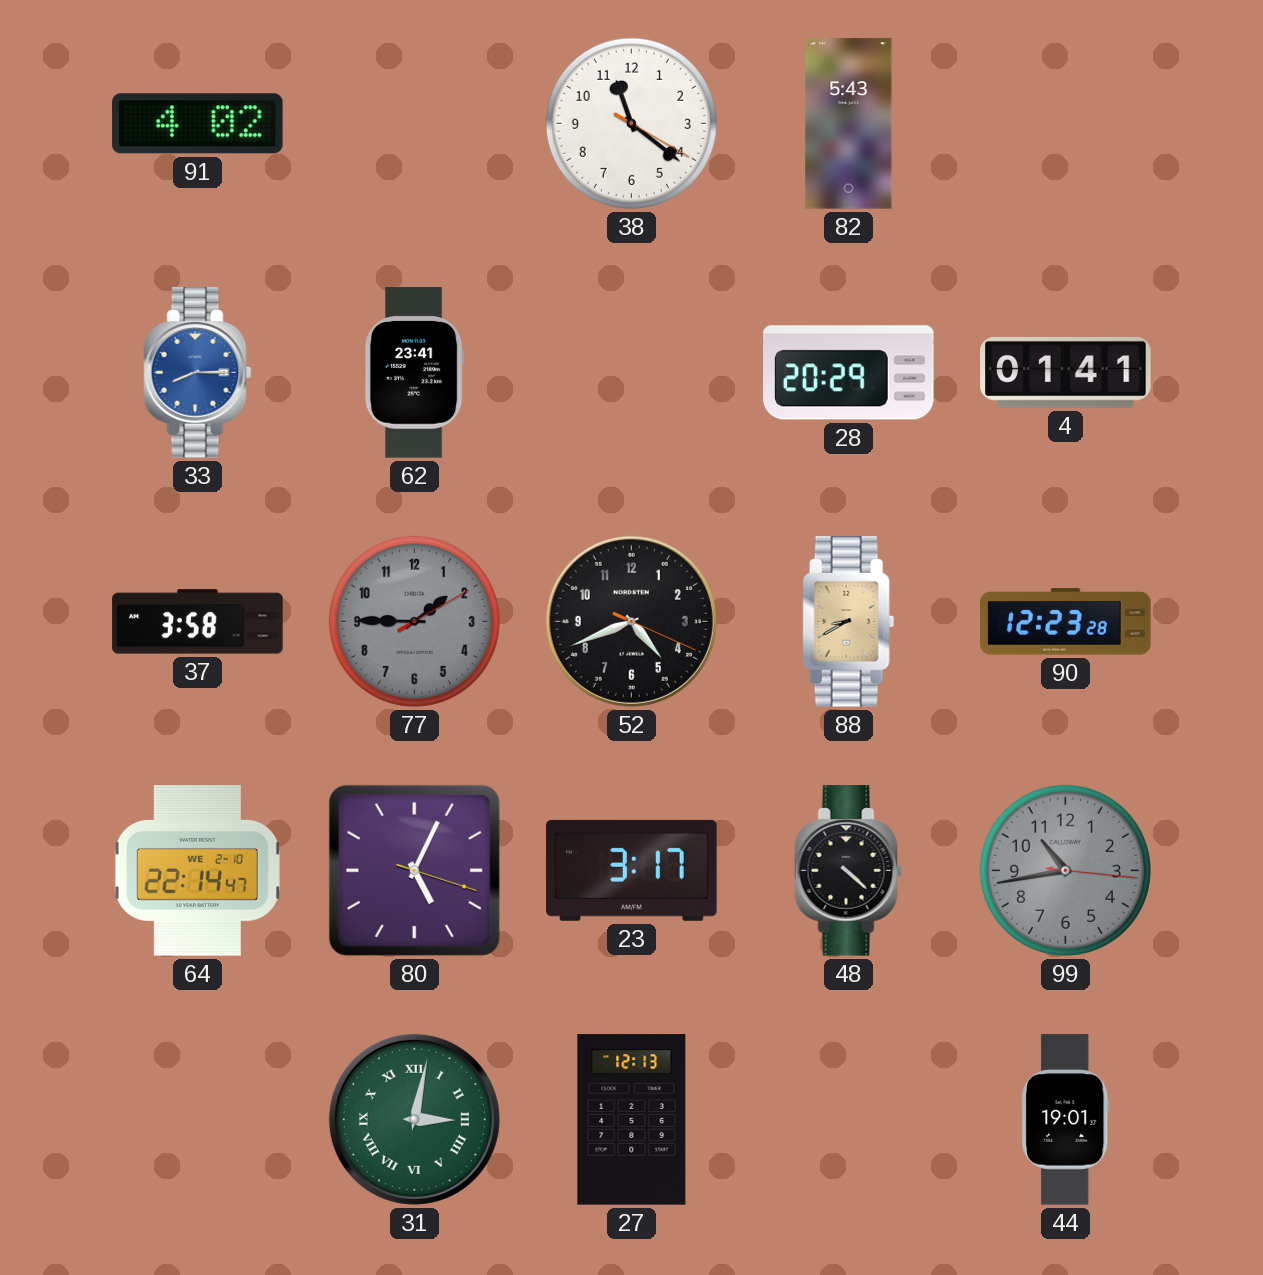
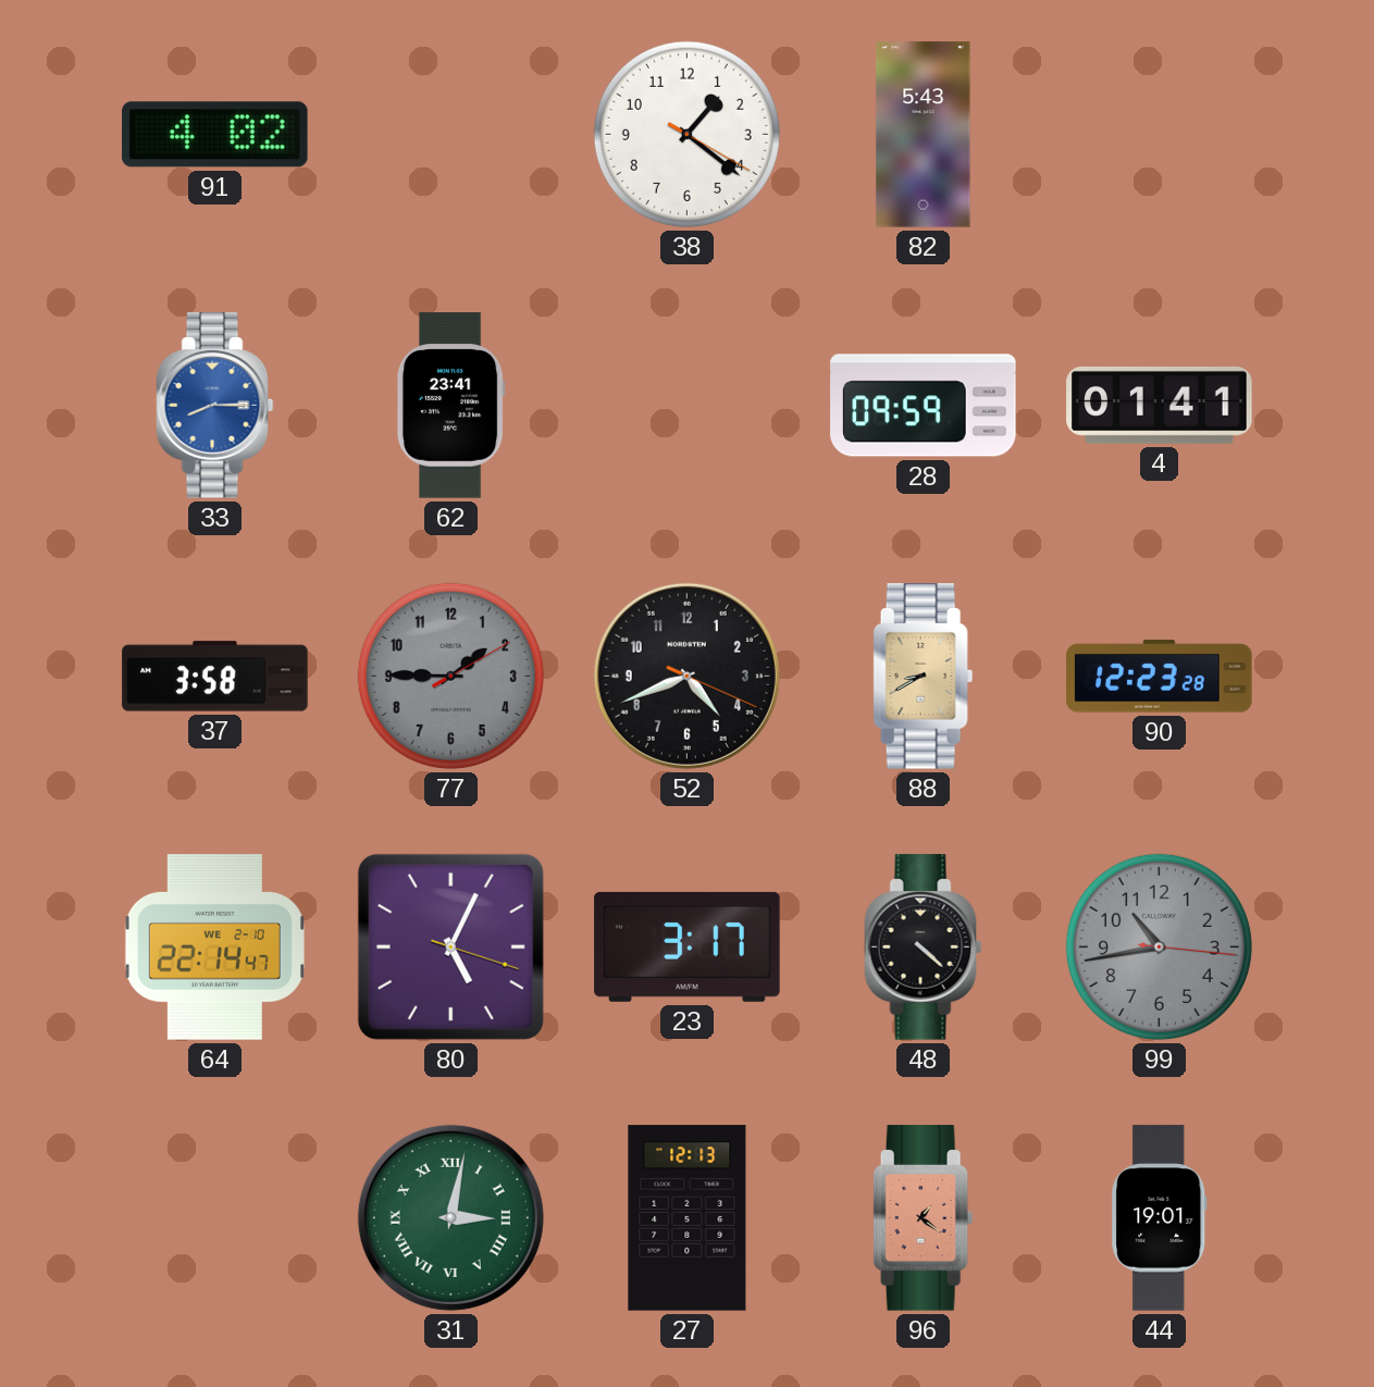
38: 11:21 -> 1:21
28: 20:29 -> 09:59
96: none -> 1:21
